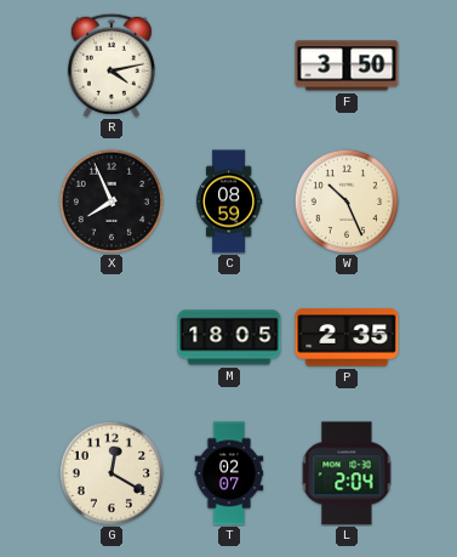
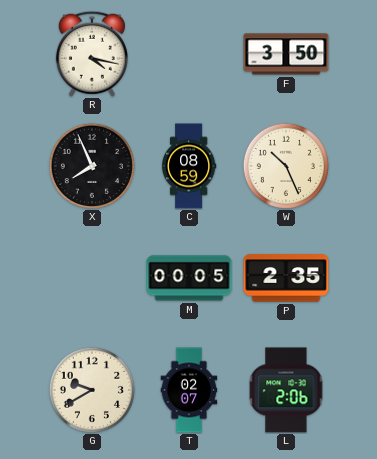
R: 4:13 -> 4:17
M: 18:05 -> 00:05
G: 12:20 -> 9:40
L: 2:04 -> 2:06
